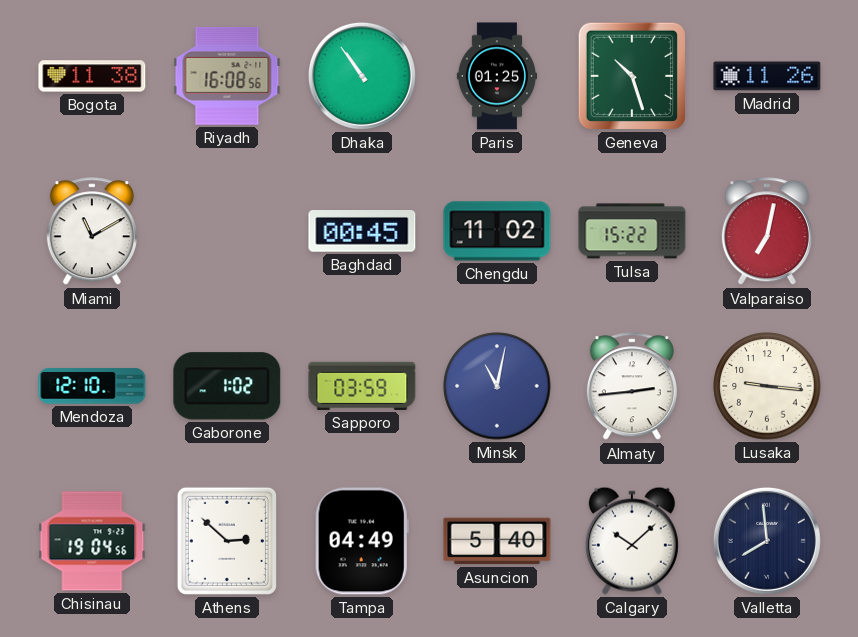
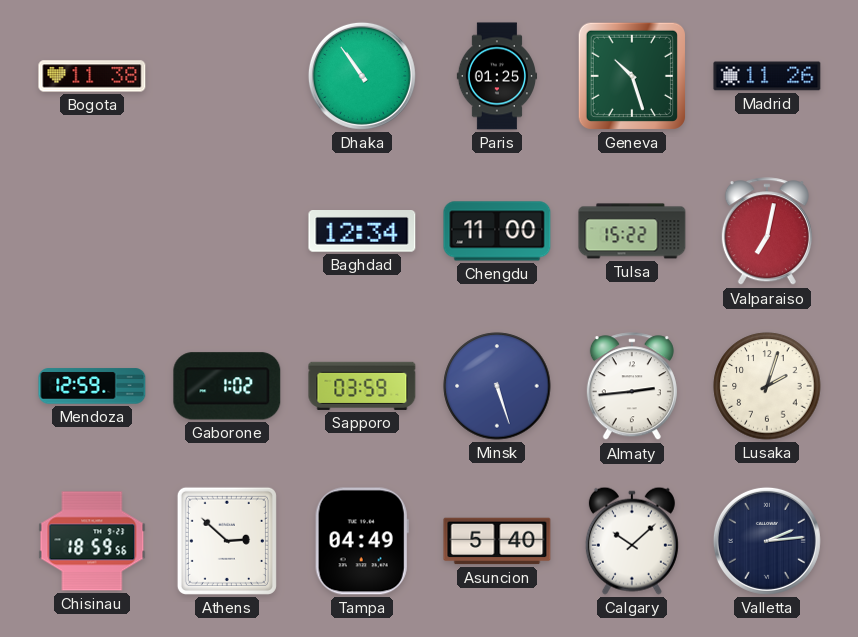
Riyadh: 16:08 -> none
Miami: 11:10 -> none
Baghdad: 00:45 -> 12:34
Chengdu: 11:02 -> 11:00
Mendoza: 12:10 -> 12:59
Minsk: 11:02 -> 5:27
Lusaka: 9:16 -> 2:03
Chisinau: 19:04 -> 18:59
Valletta: 7:59 -> 2:14
